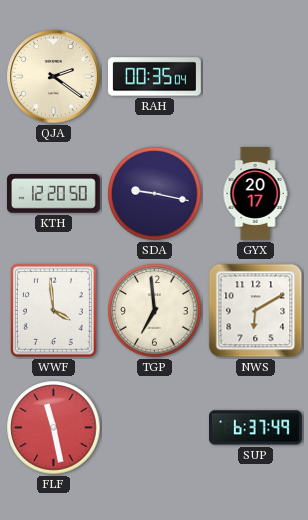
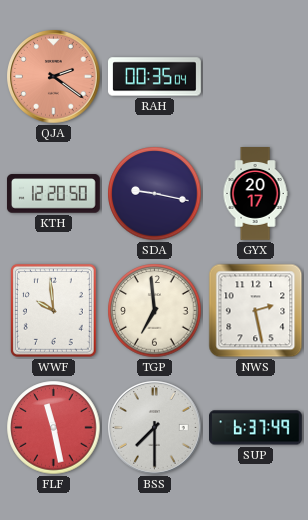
QJA dial: cream -> salmon
WWF: 3:59 -> 9:59
NWS: 6:10 -> 2:28
BSS: none -> 7:30
